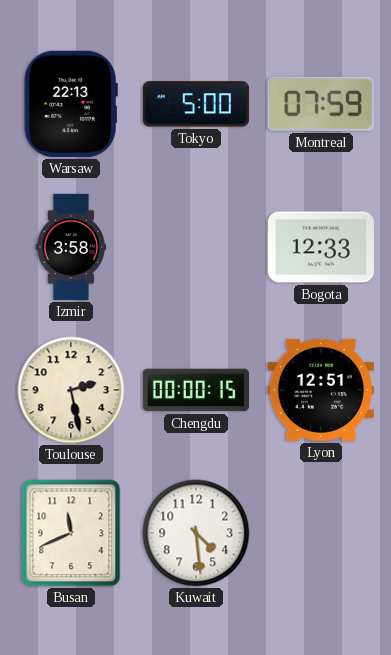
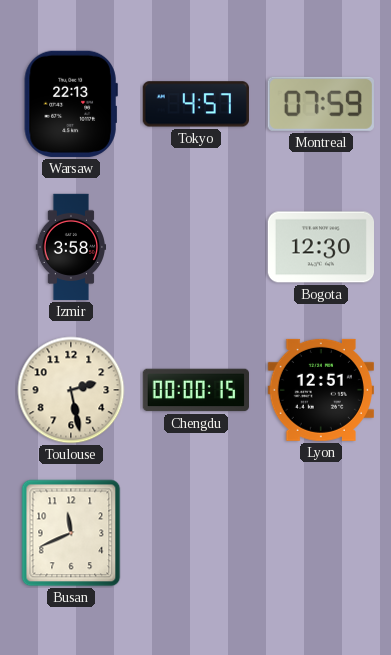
Tokyo: 5:00 -> 4:57
Bogota: 12:33 -> 12:30
Kuwait: 4:29 -> none
